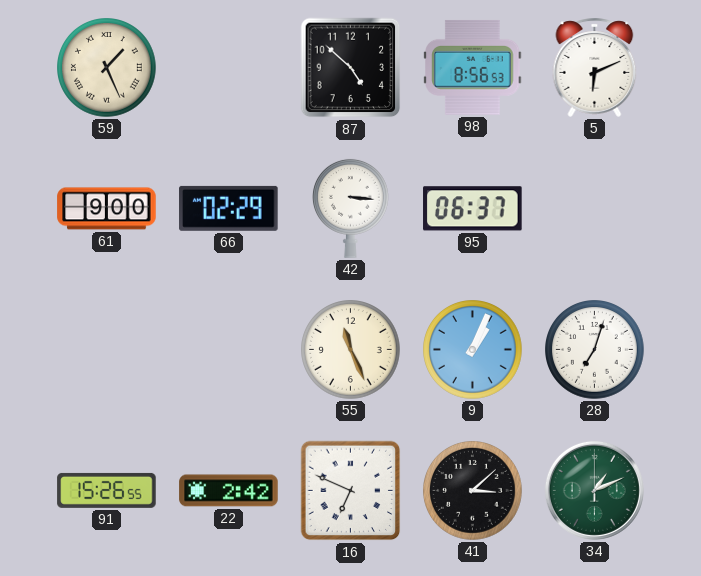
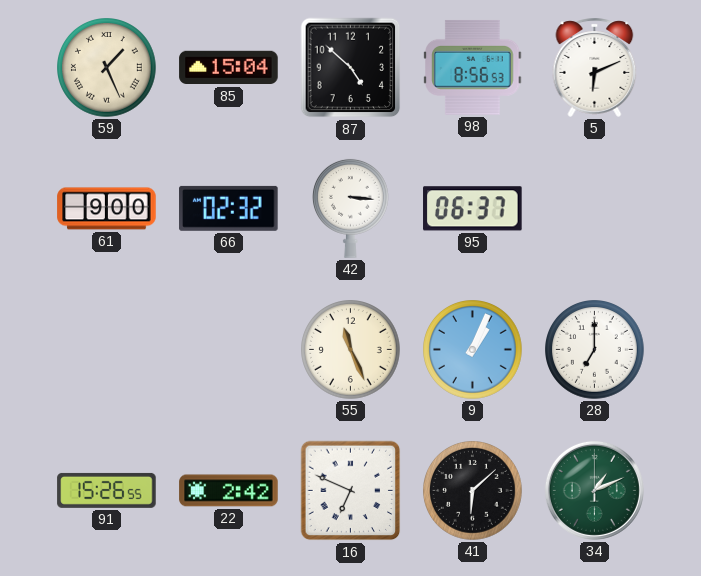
85: none -> 15:04
66: 02:29 -> 02:32
28: 7:03 -> 7:00
41: 3:08 -> 6:08
